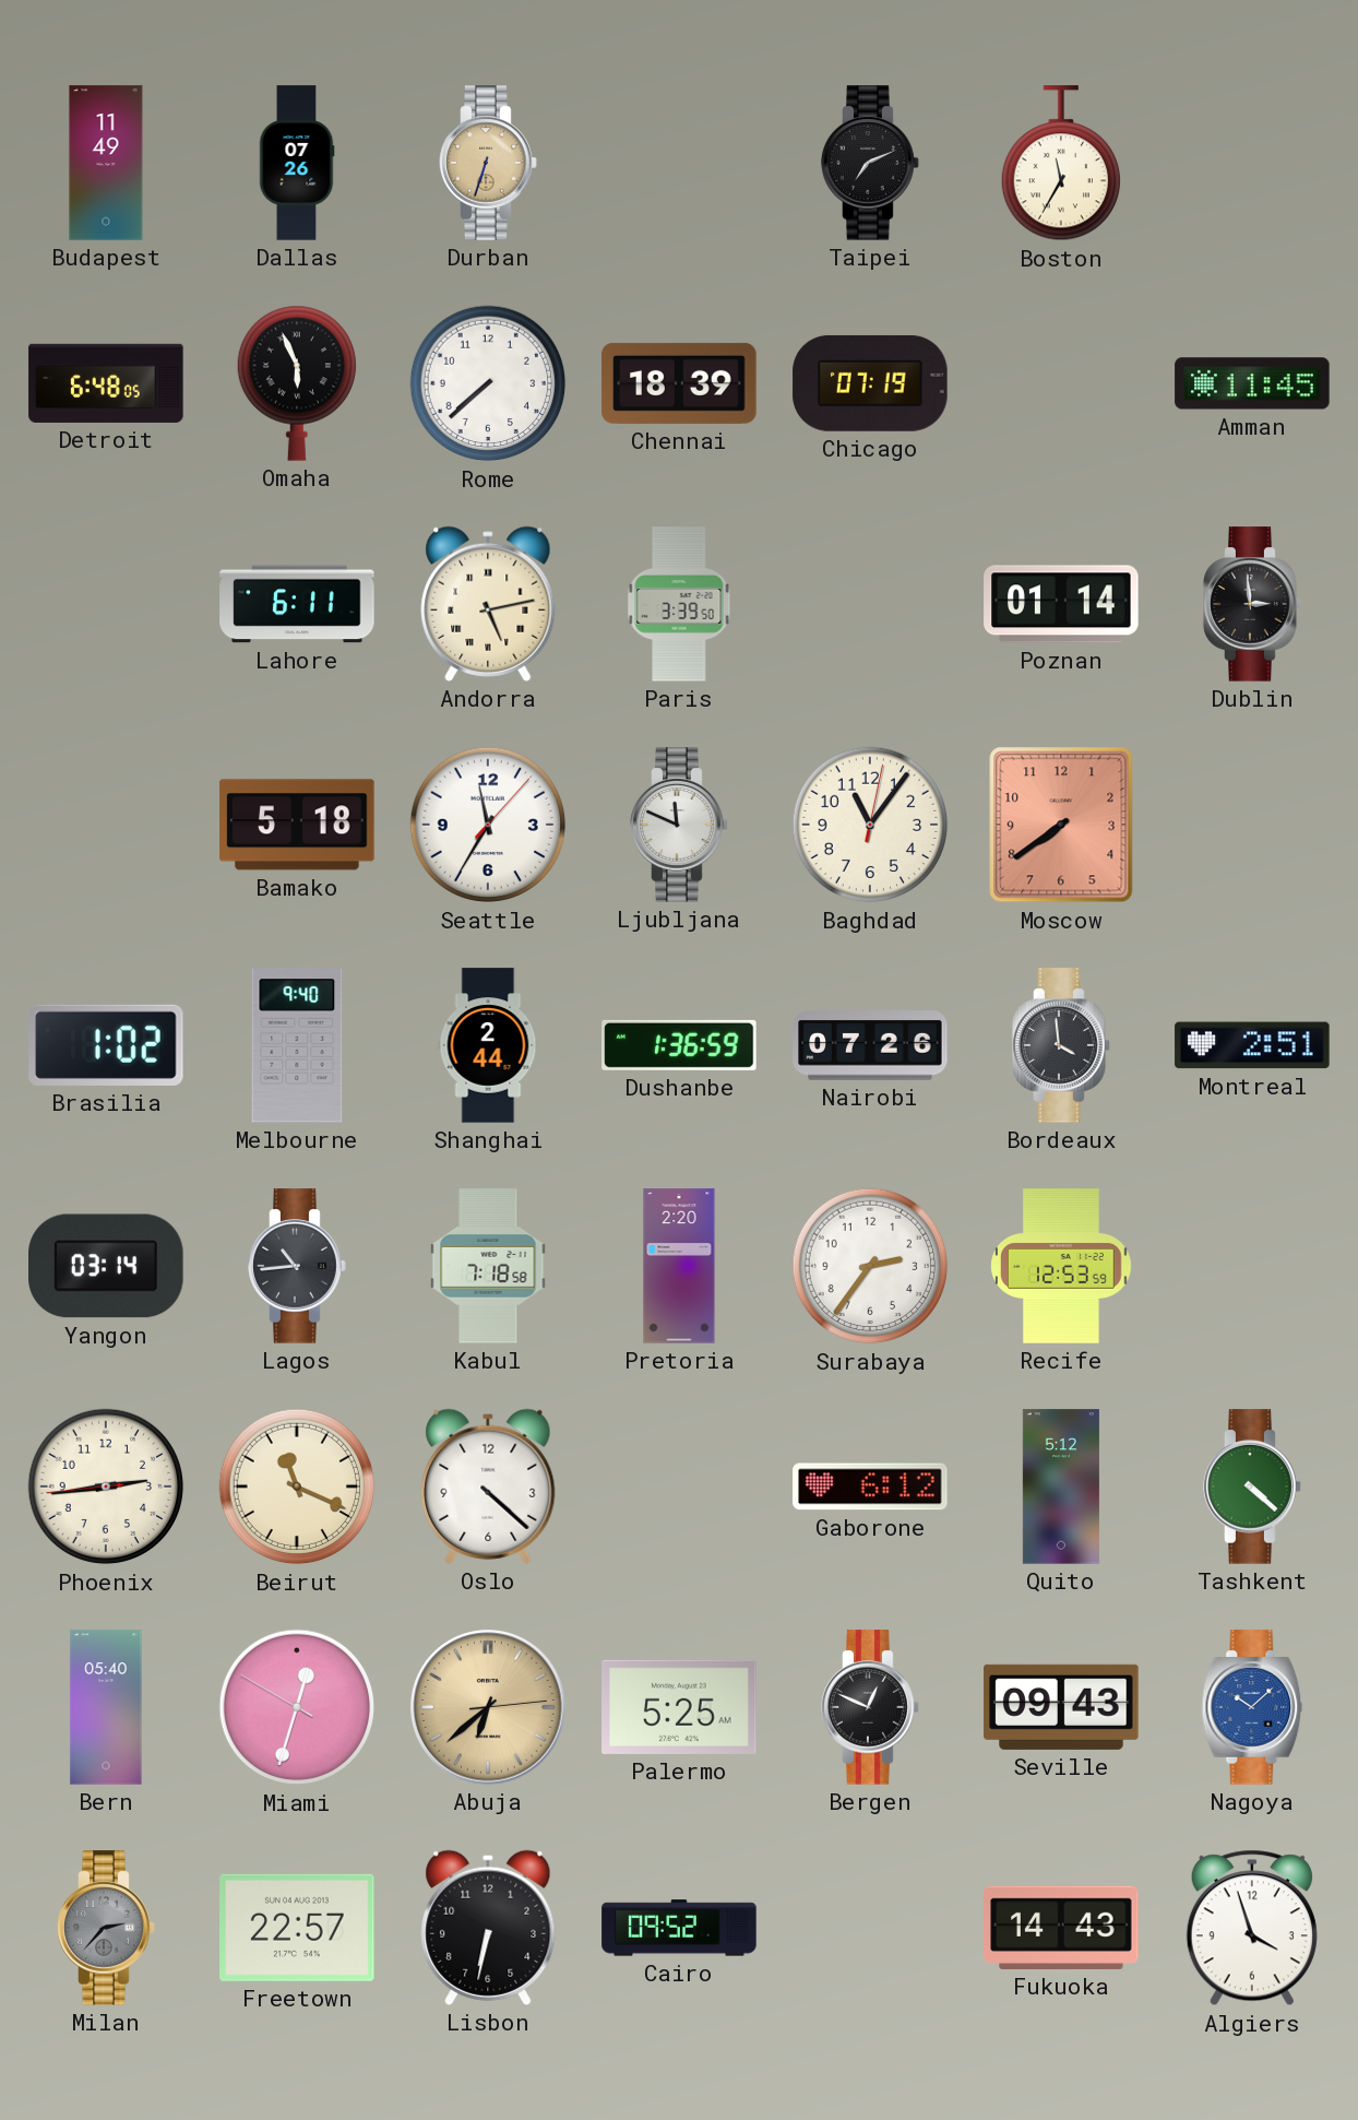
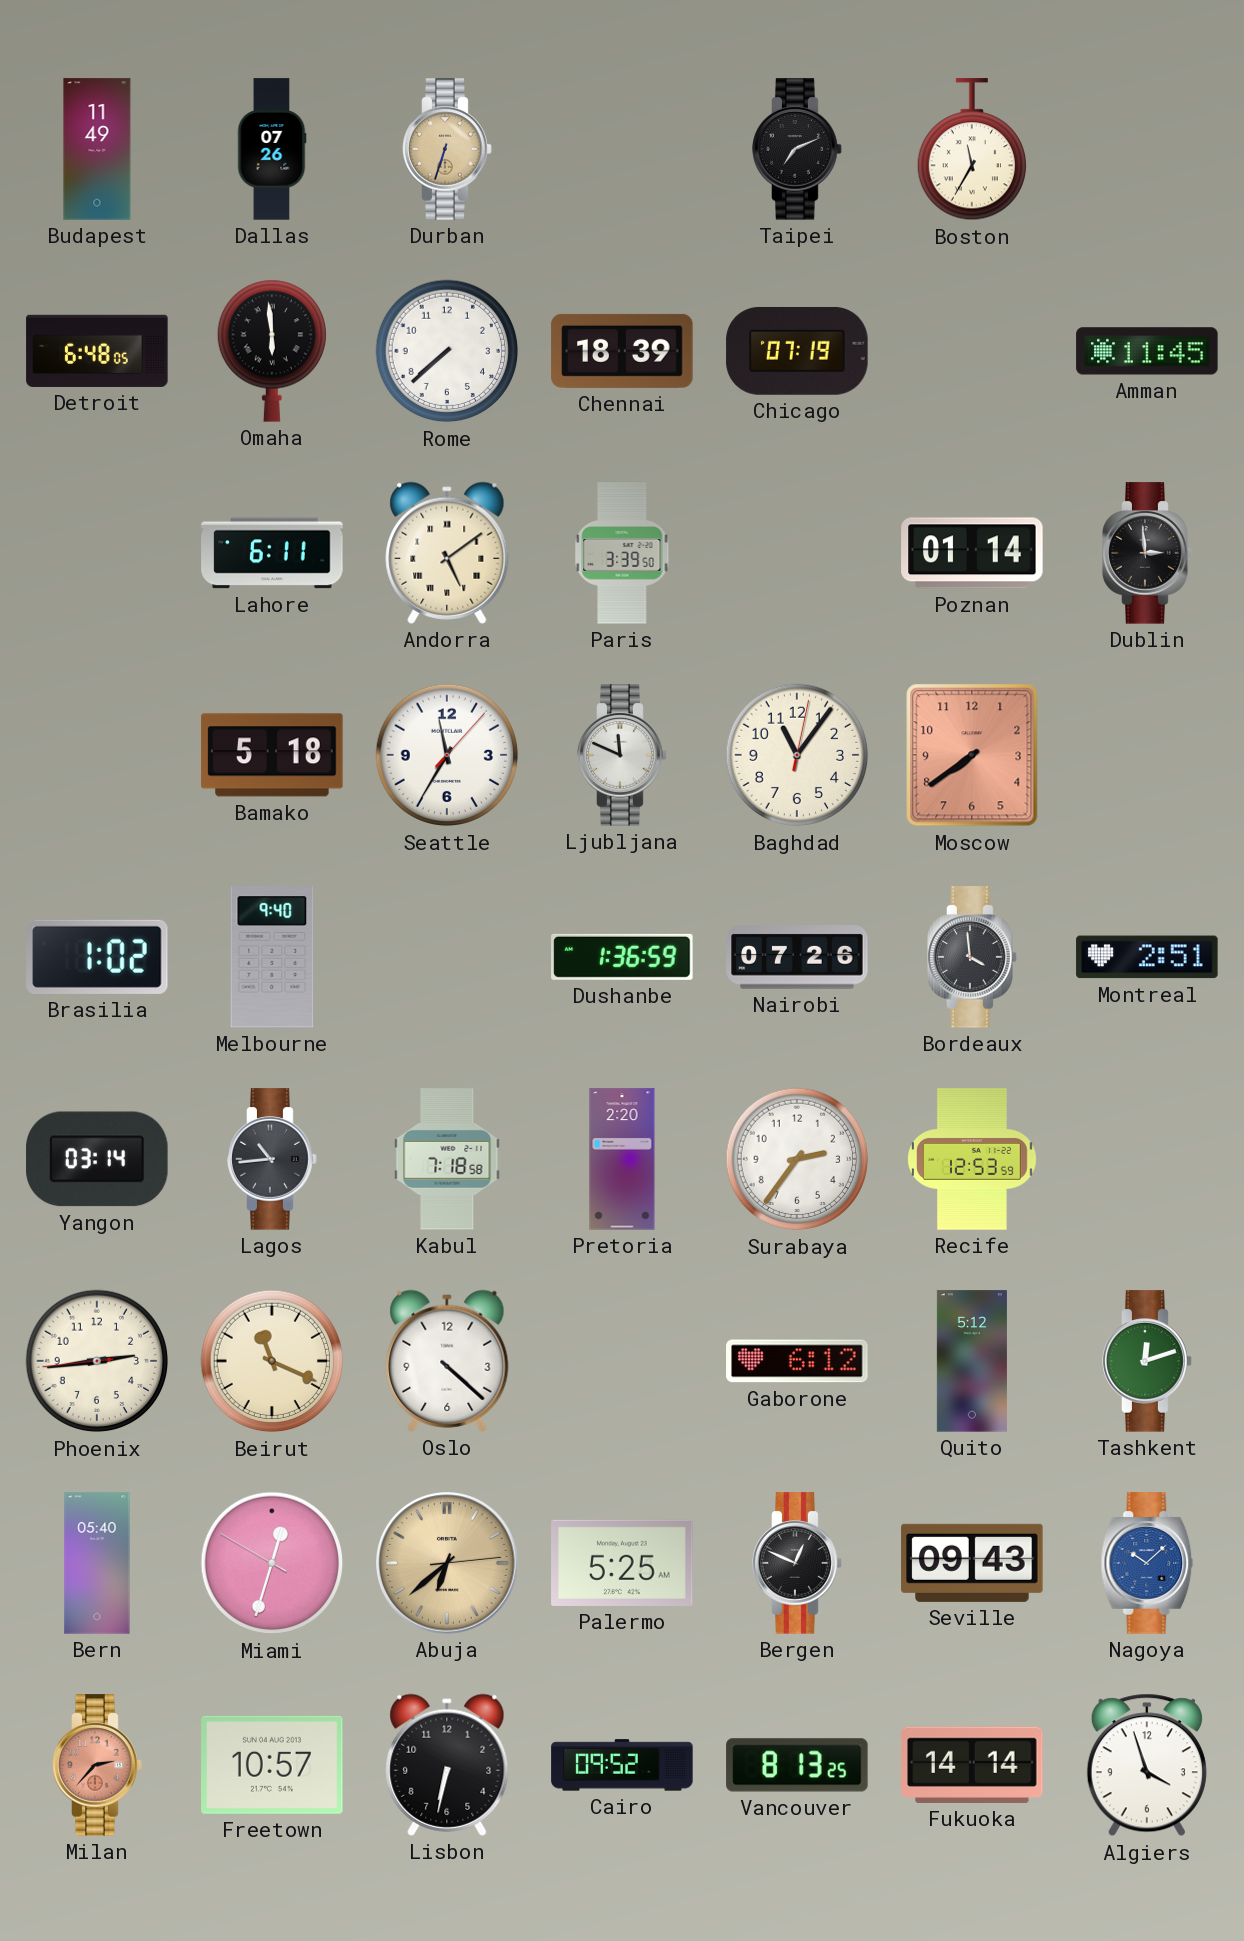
Omaha: 5:56 -> 5:59
Andorra: 5:13 -> 5:09
Shanghai: 2:44 -> none
Tashkent: 4:22 -> 12:12
Milan dial: grey -> salmon
Freetown: 22:57 -> 10:57
Vancouver: none -> 8:13
Fukuoka: 14:43 -> 14:14
